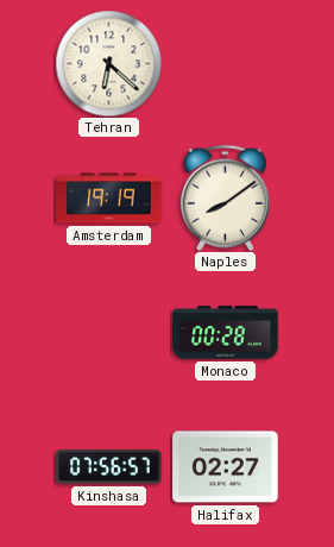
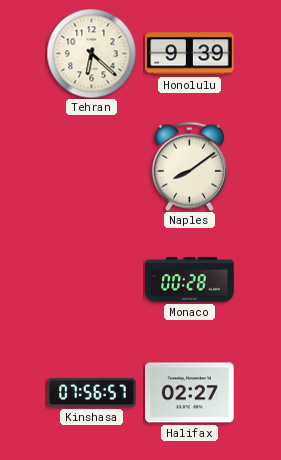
Honolulu: none -> 9:39
Amsterdam: 19:19 -> none
